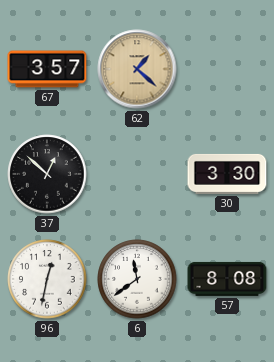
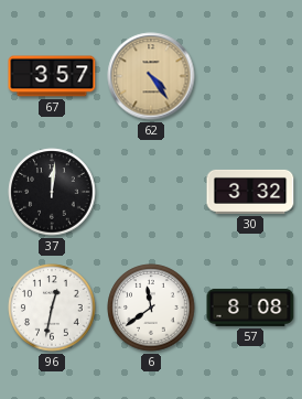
62: 1:22 -> 4:24
37: 12:52 -> 12:01
30: 3:30 -> 3:32
